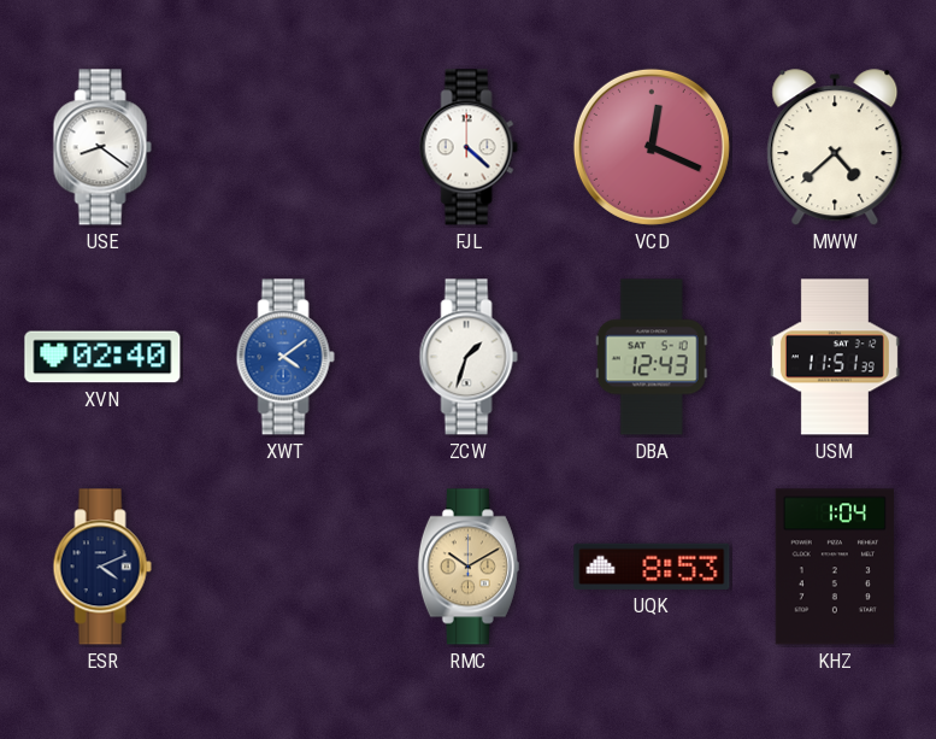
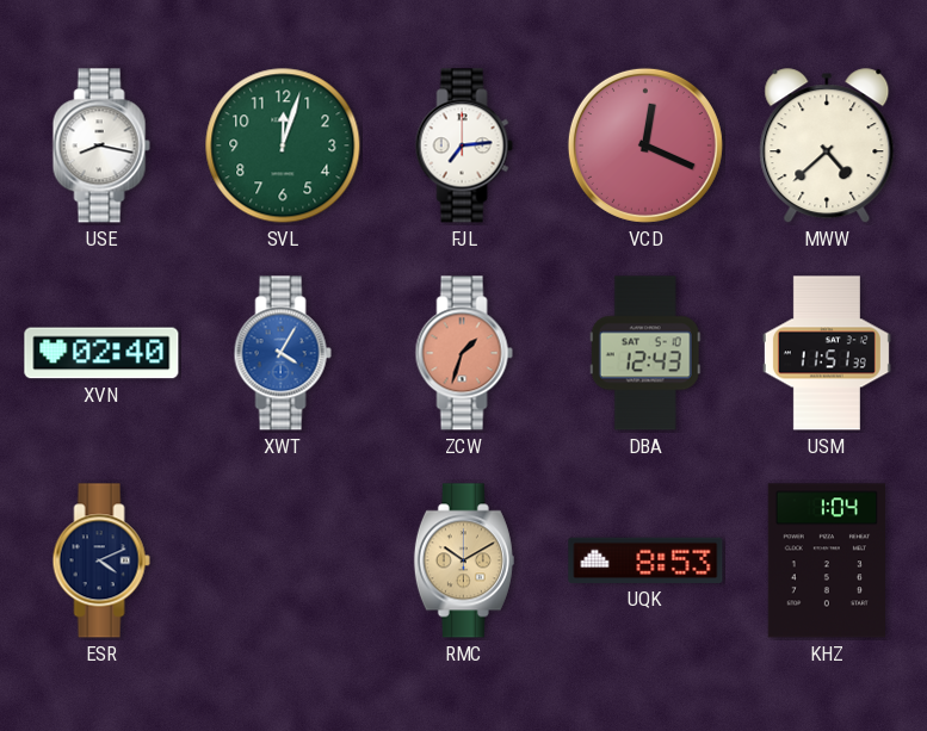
USE: 8:21 -> 8:17
SVL: none -> 12:03
FJL: 4:22 -> 7:14
XWT: 4:09 -> 4:05
ZCW dial: white -> salmon
